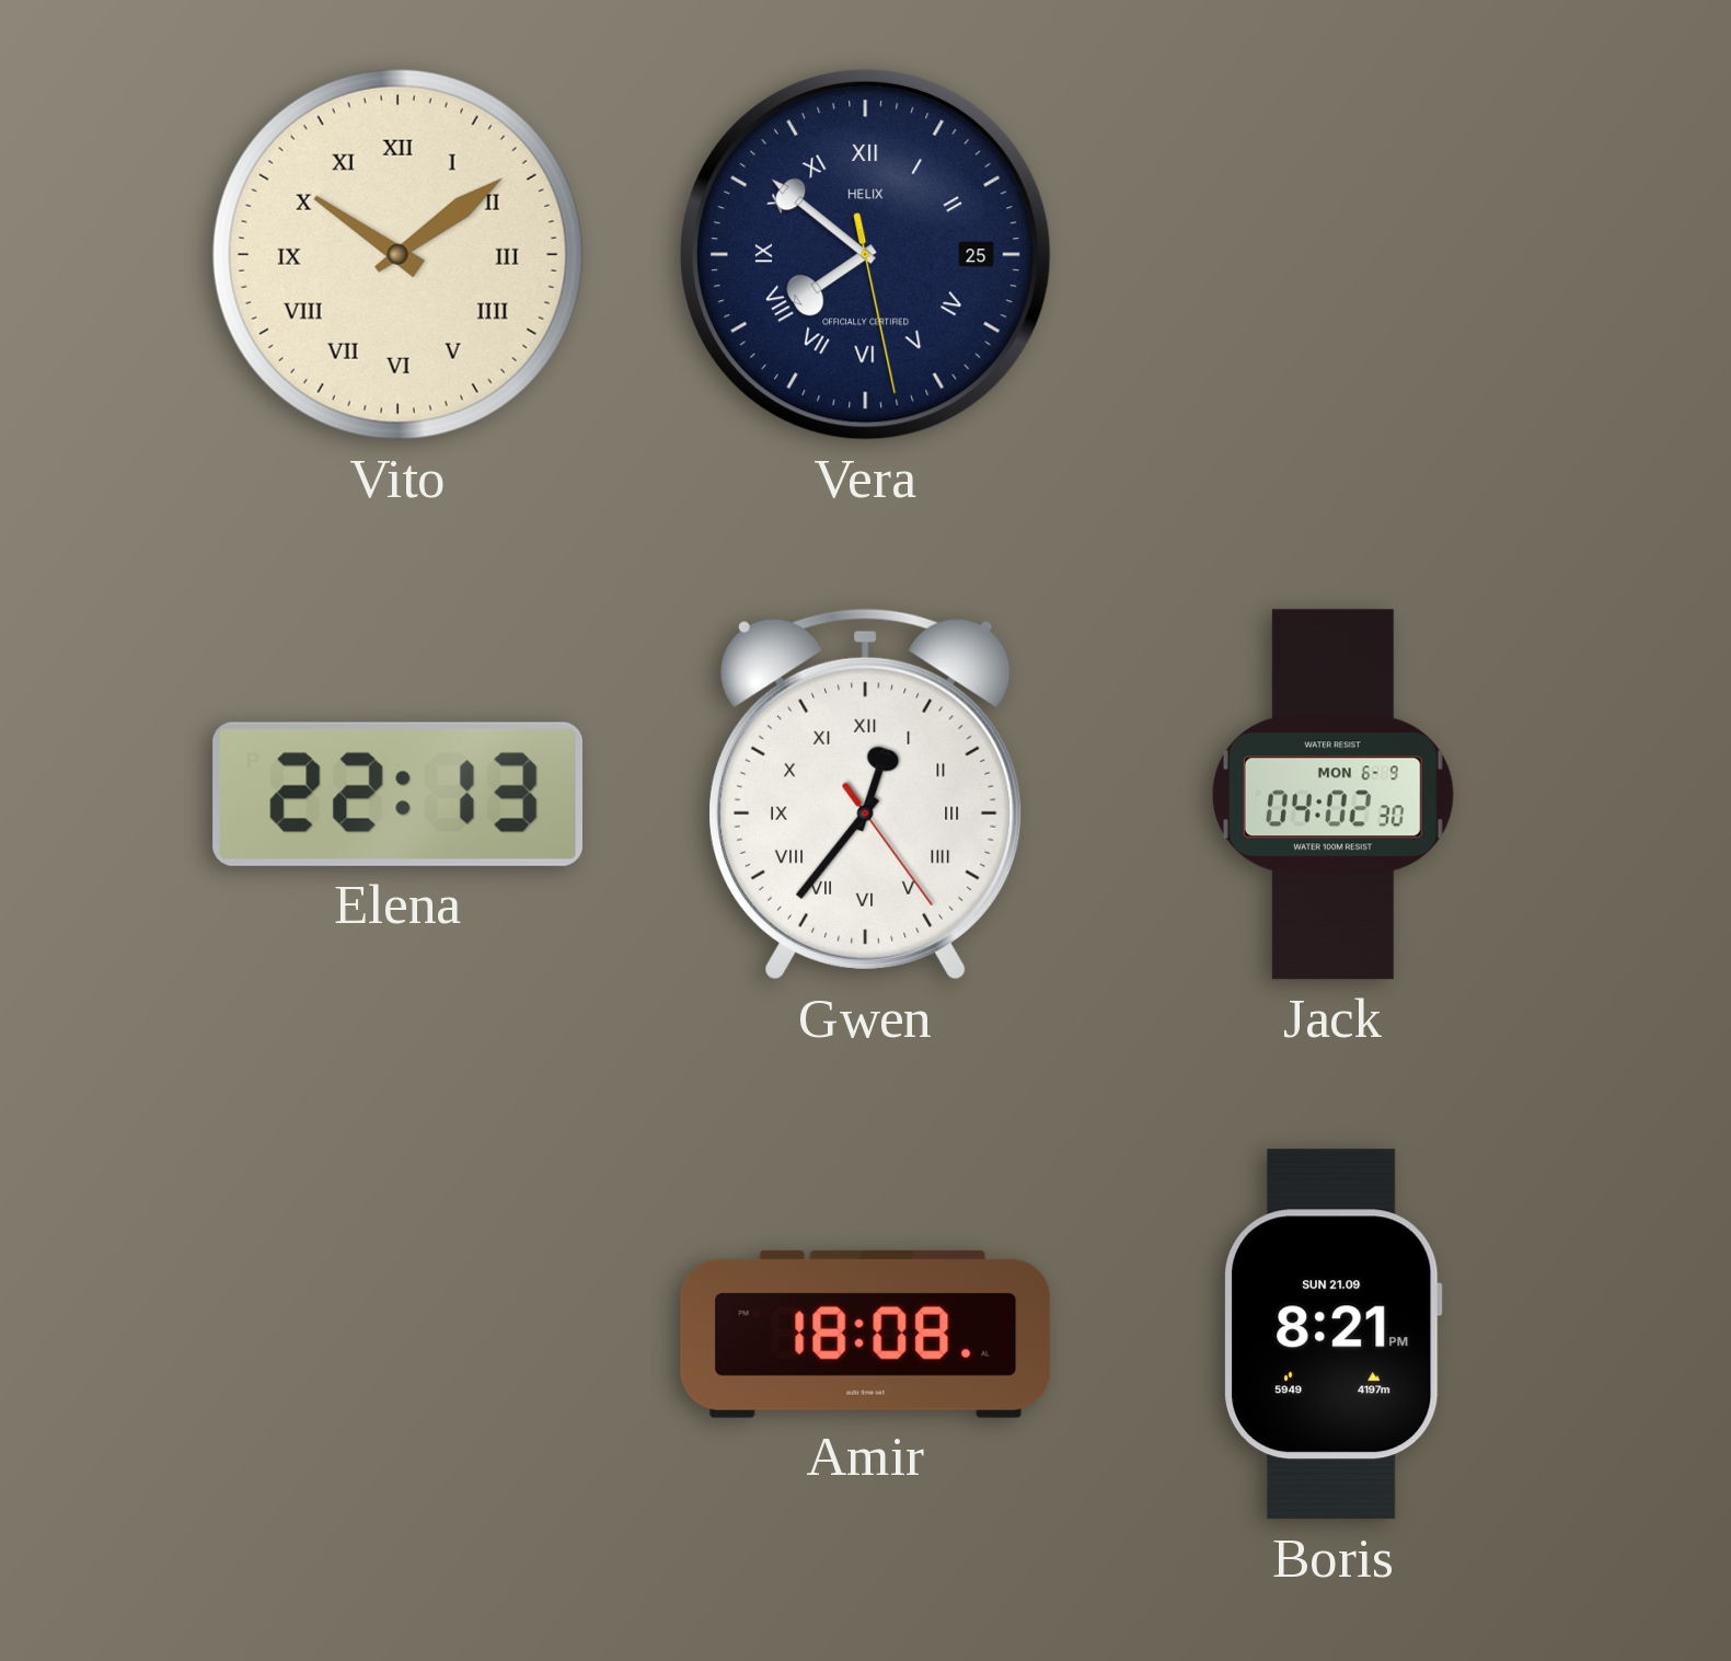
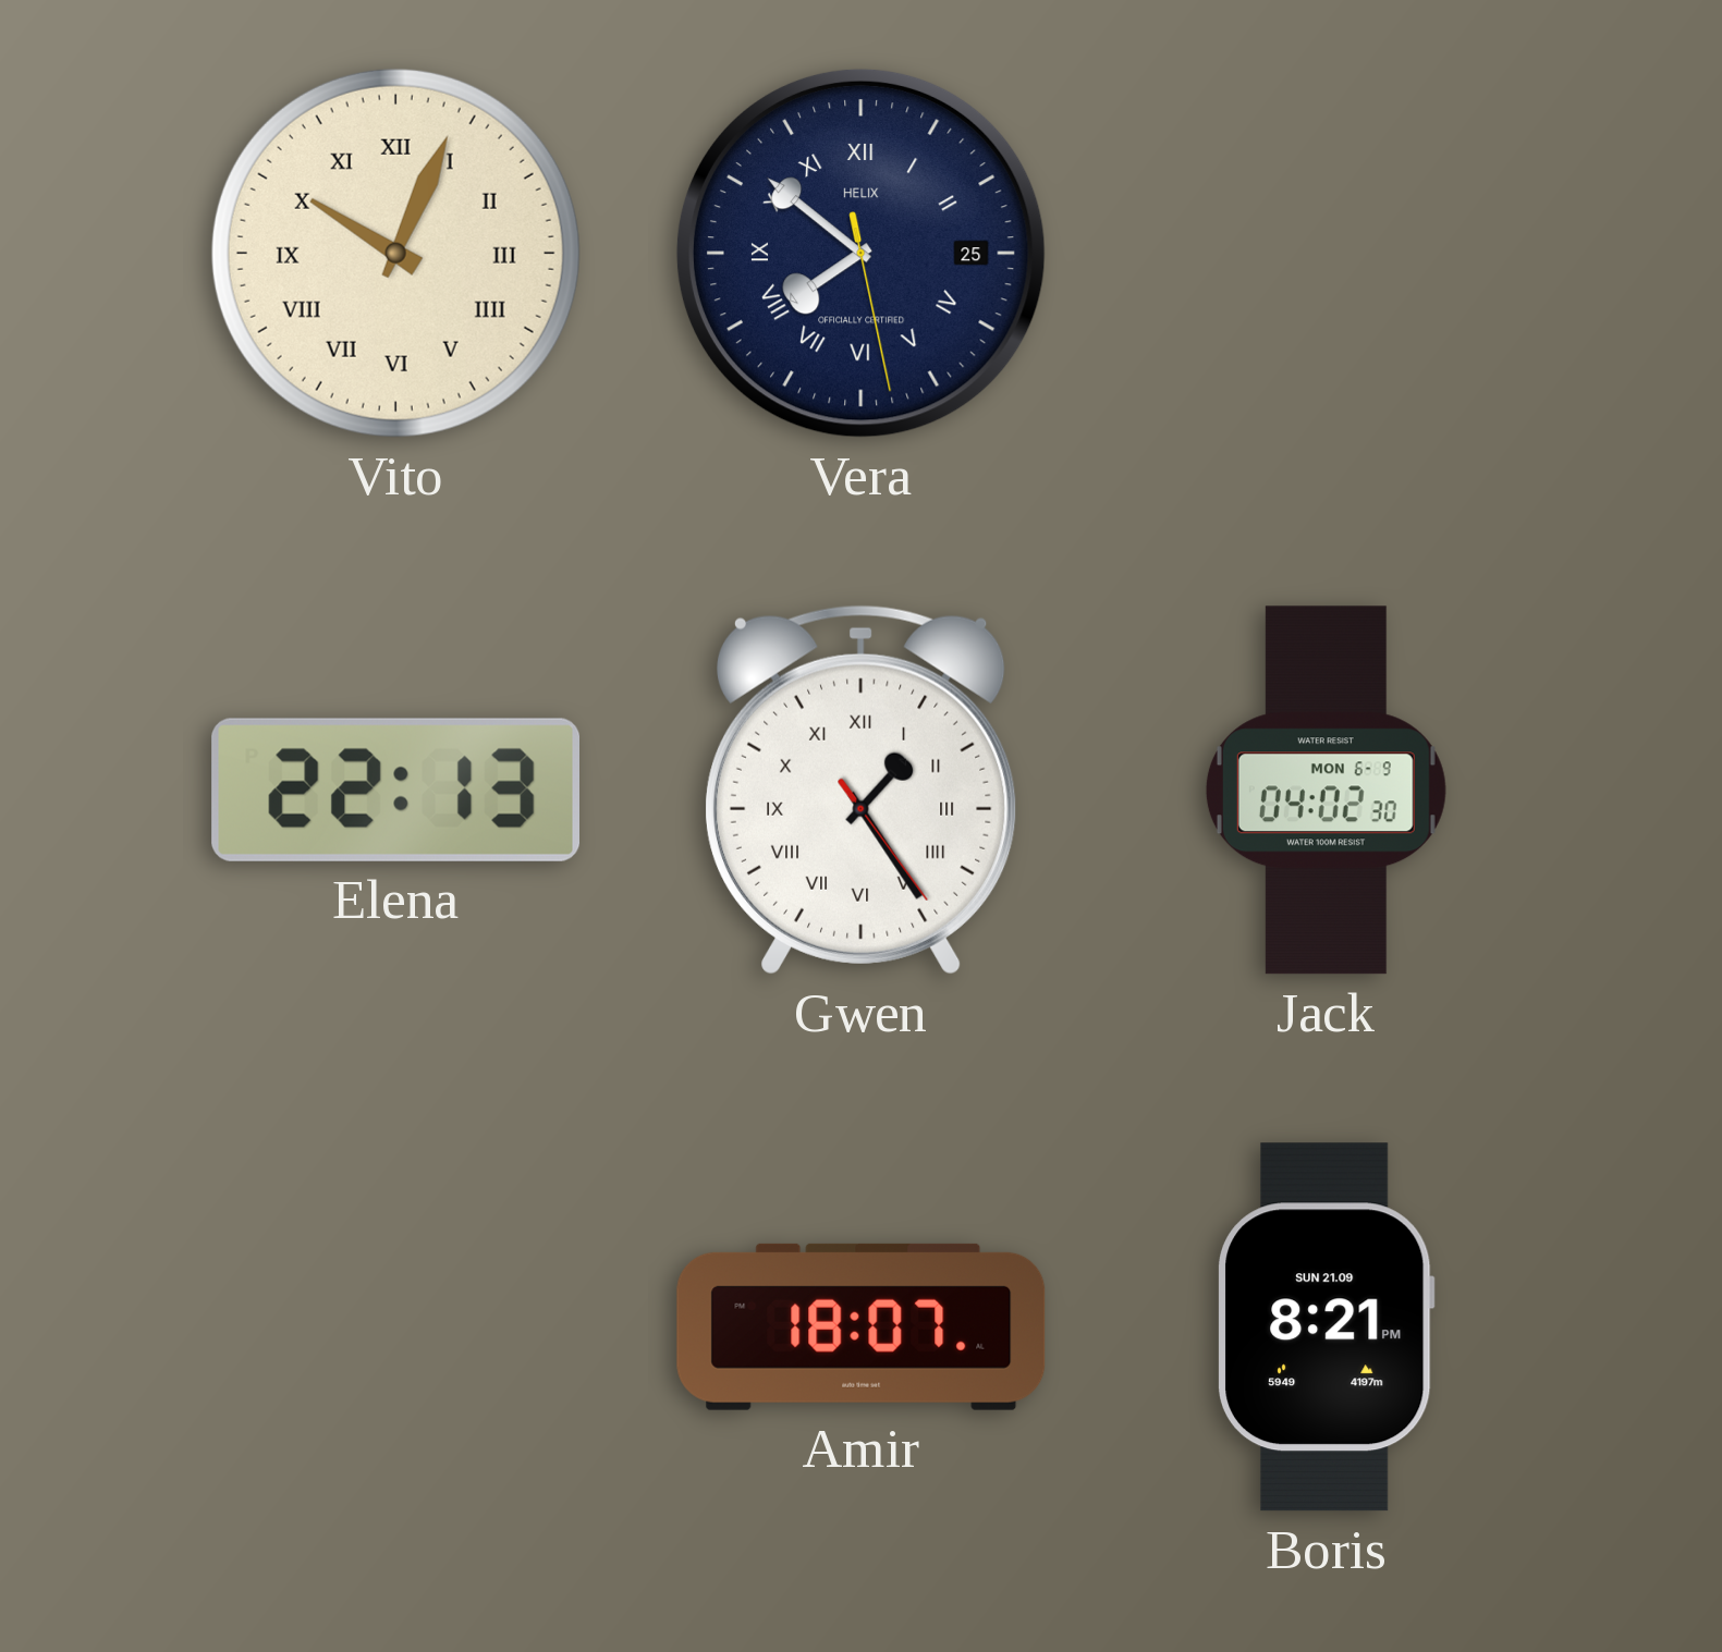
Vito: 10:09 -> 10:04
Gwen: 12:36 -> 1:24
Amir: 18:08 -> 18:07
